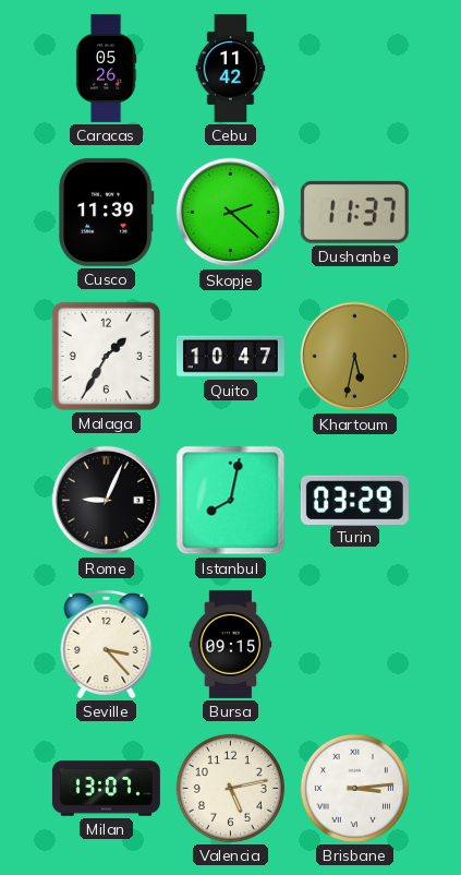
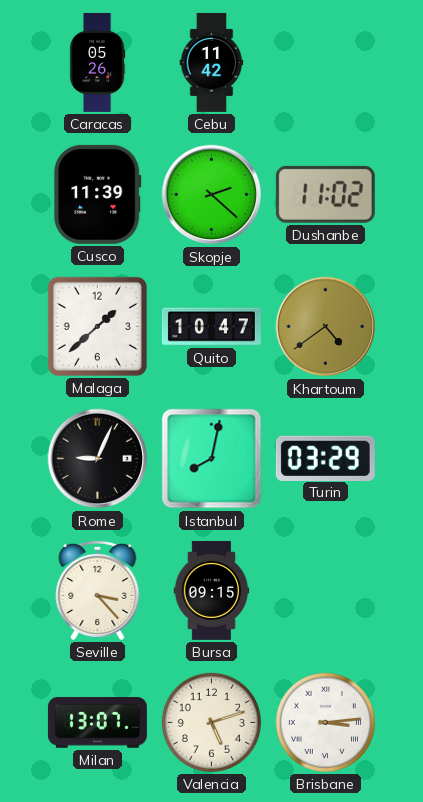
Dushanbe: 11:37 -> 11:02
Malaga: 1:35 -> 1:38
Khartoum: 5:32 -> 4:39
Valencia: 5:13 -> 5:12
